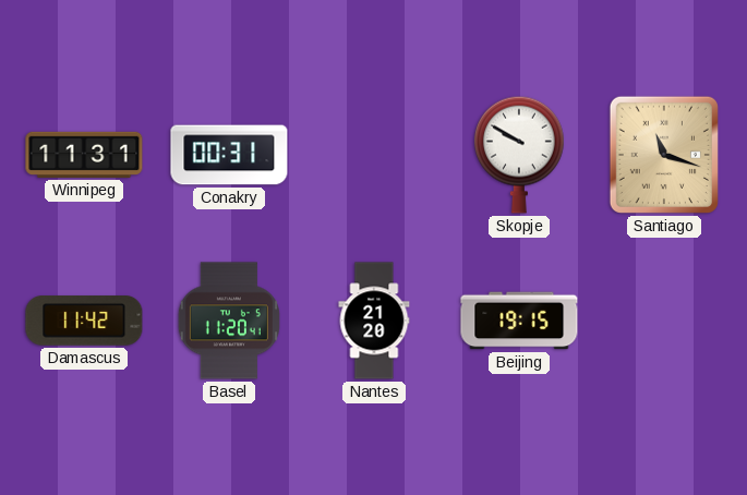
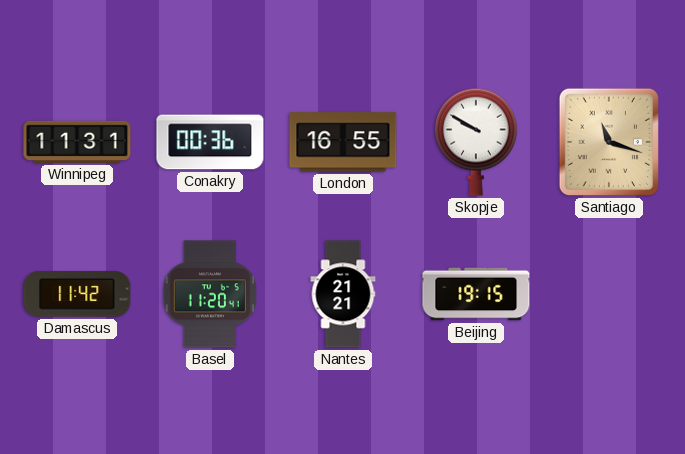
Conakry: 00:31 -> 00:36
London: none -> 16:55
Nantes: 21:20 -> 21:21
